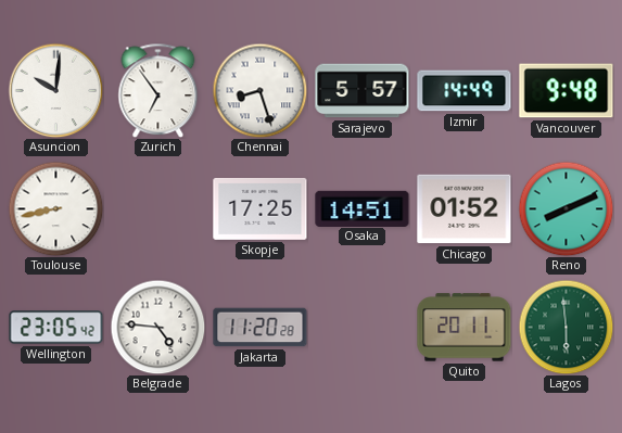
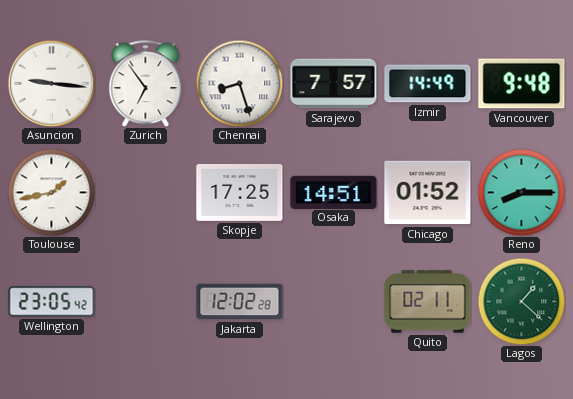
Asuncion: 10:01 -> 9:16
Sarajevo: 5:57 -> 7:57
Toulouse: 8:43 -> 1:43
Reno: 8:11 -> 8:15
Belgrade: 4:46 -> none
Jakarta: 11:20 -> 12:02
Quito: 20:11 -> 02:11
Lagos: 5:59 -> 1:22
